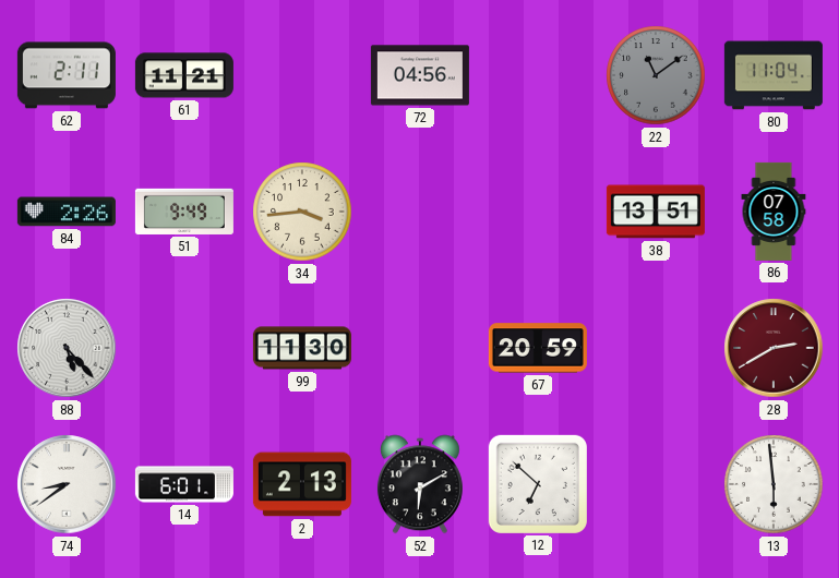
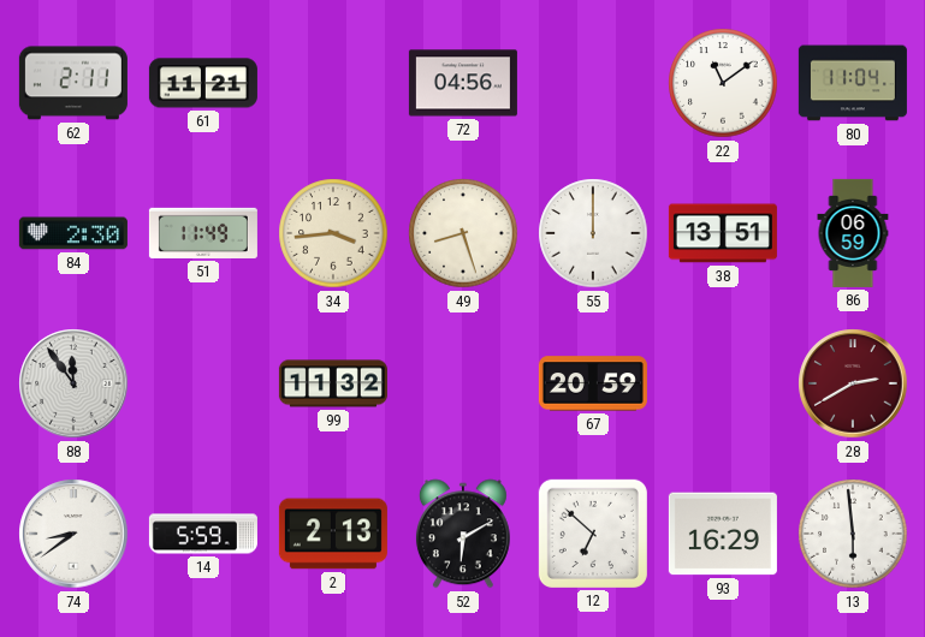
22 dial: grey -> white
84: 2:26 -> 2:30
51: 9:49 -> 11:49
49: none -> 8:27
55: none -> 12:00
86: 07:58 -> 06:59
88: 5:23 -> 11:54
99: 11:30 -> 11:32
14: 6:01 -> 5:59
93: none -> 16:29
